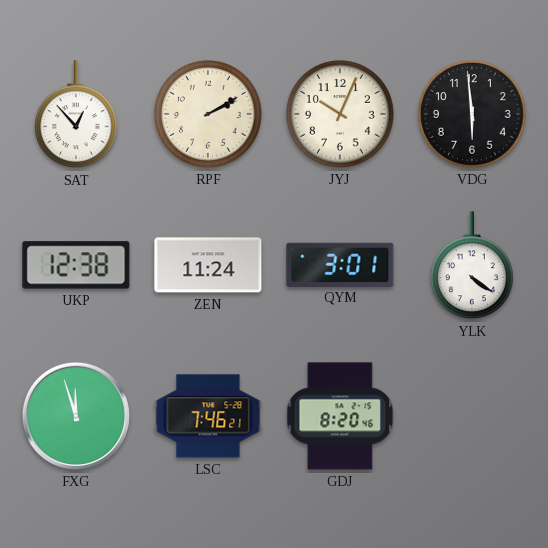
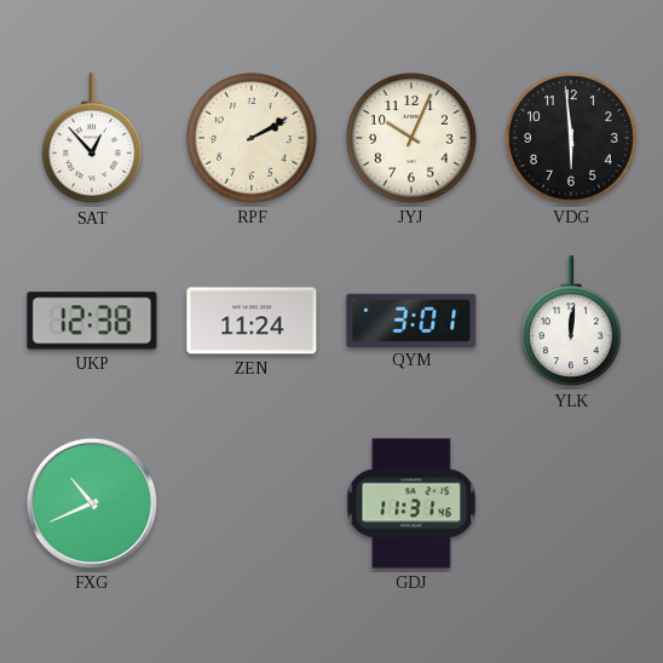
YLK: 4:21 -> 12:01
FXG: 11:57 -> 10:41
LSC: 7:46 -> none
GDJ: 8:20 -> 11:31
